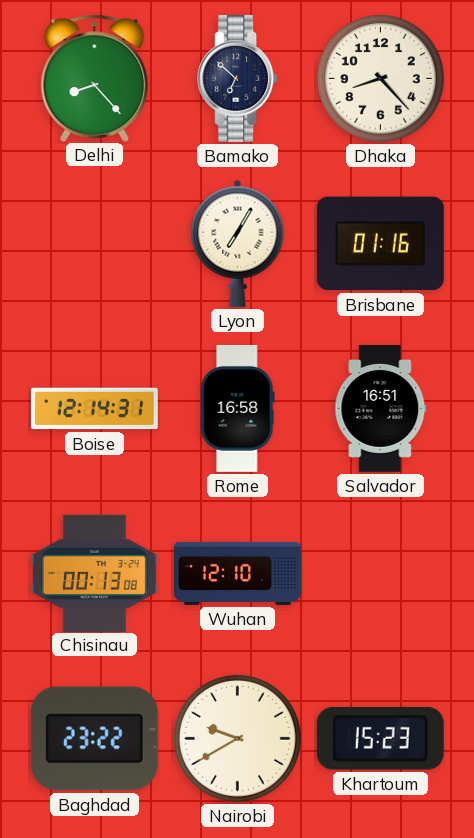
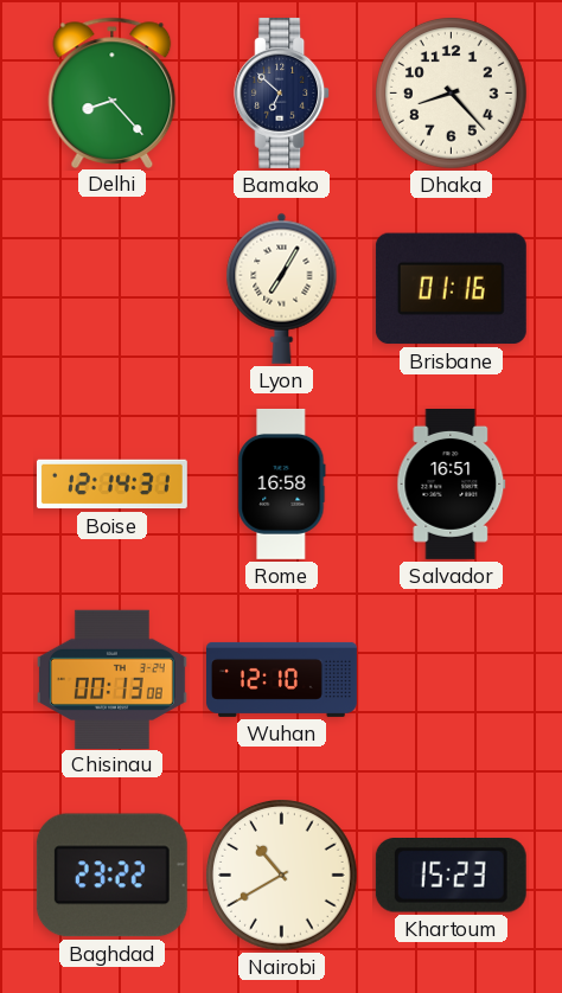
Nairobi: 9:40 -> 10:40
